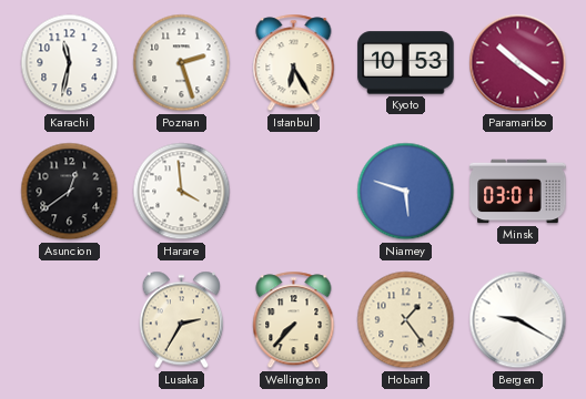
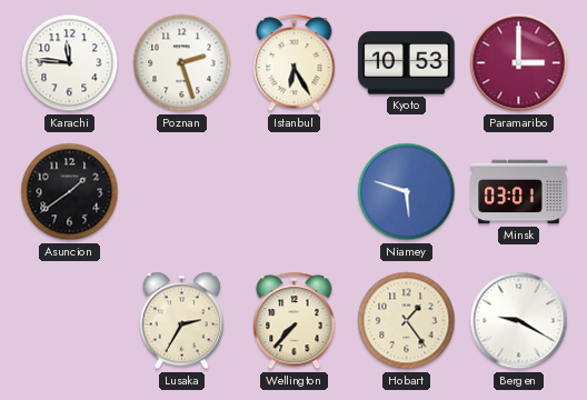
Karachi: 11:32 -> 11:46
Paramaribo: 10:21 -> 3:00
Asuncion: 12:39 -> 1:39
Harare: 3:59 -> none
